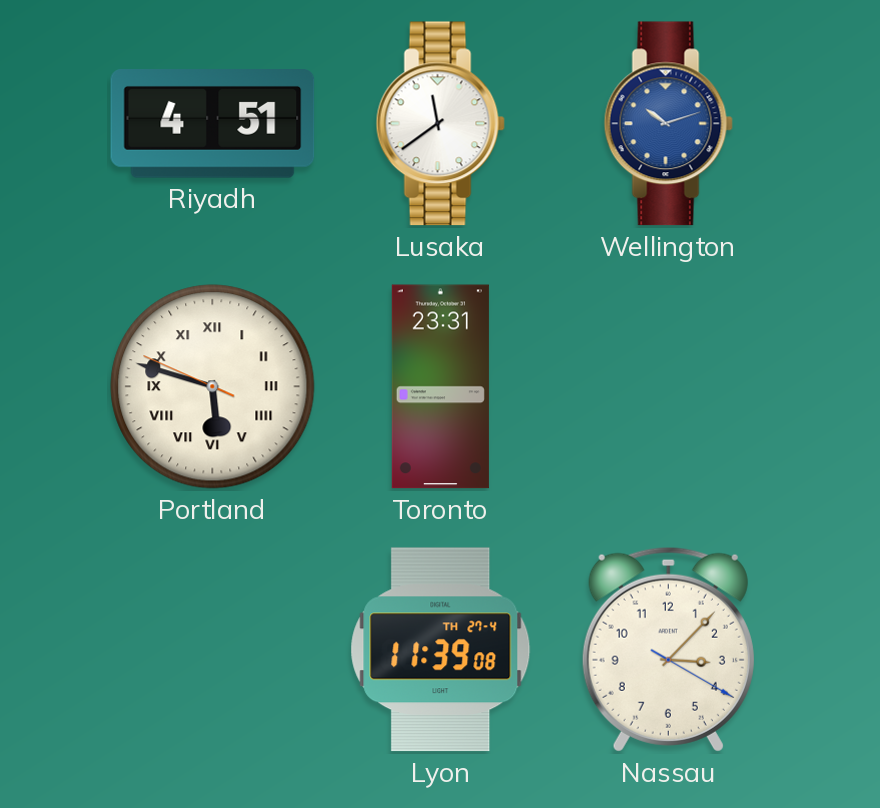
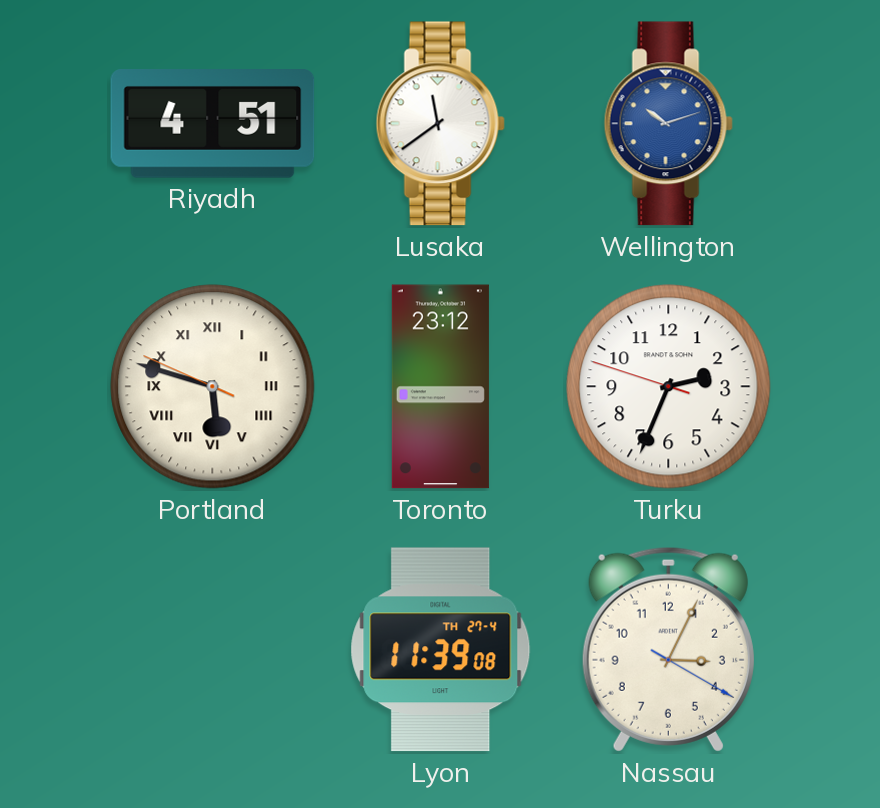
Toronto: 23:31 -> 23:12
Turku: none -> 2:33
Nassau: 3:07 -> 3:04
